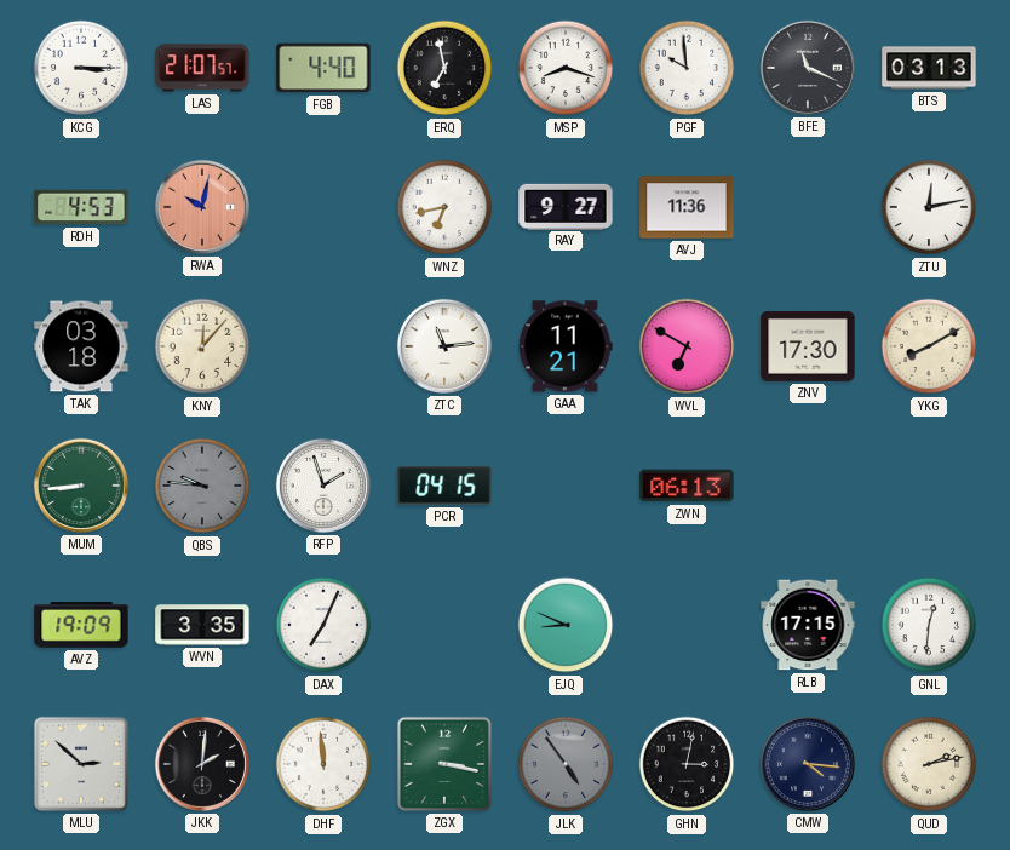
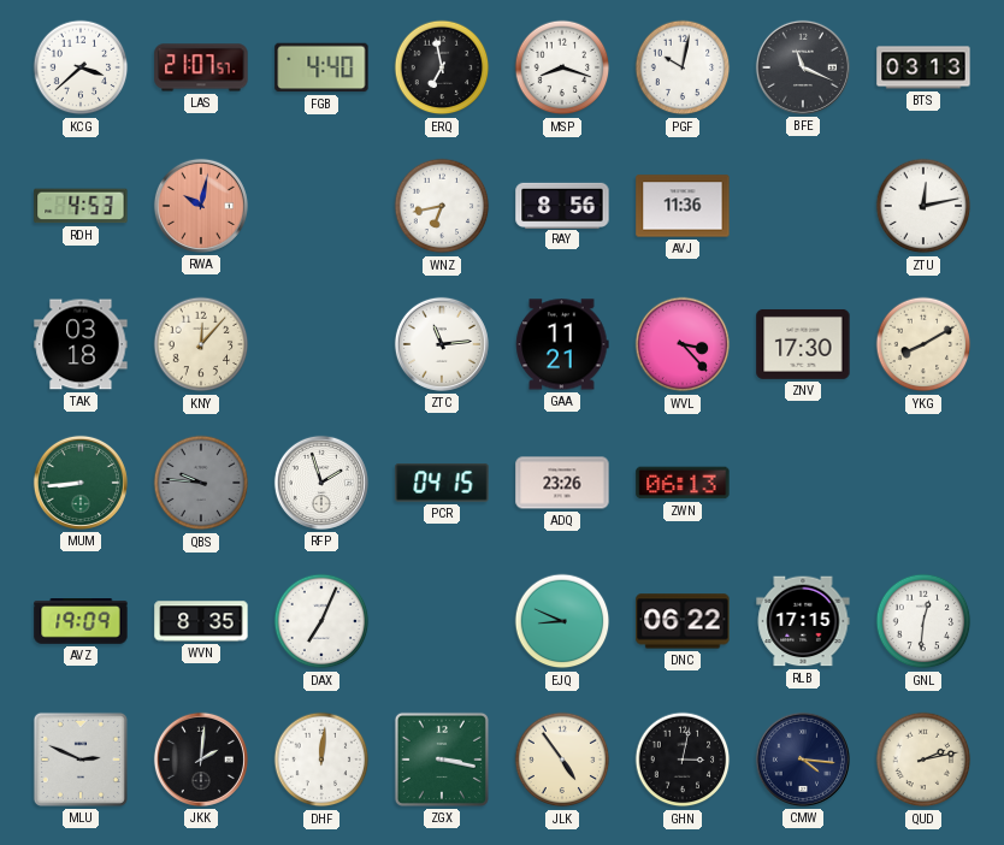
KCG: 3:15 -> 3:38
PGF: 9:59 -> 10:02
RAY: 9:27 -> 8:56
WVL: 6:50 -> 3:23
ADQ: none -> 23:26
WVN: 3:35 -> 8:35
DNC: none -> 06:22
MLU: 2:52 -> 2:49
DHF: 11:59 -> 12:01
JLK dial: grey -> cream
